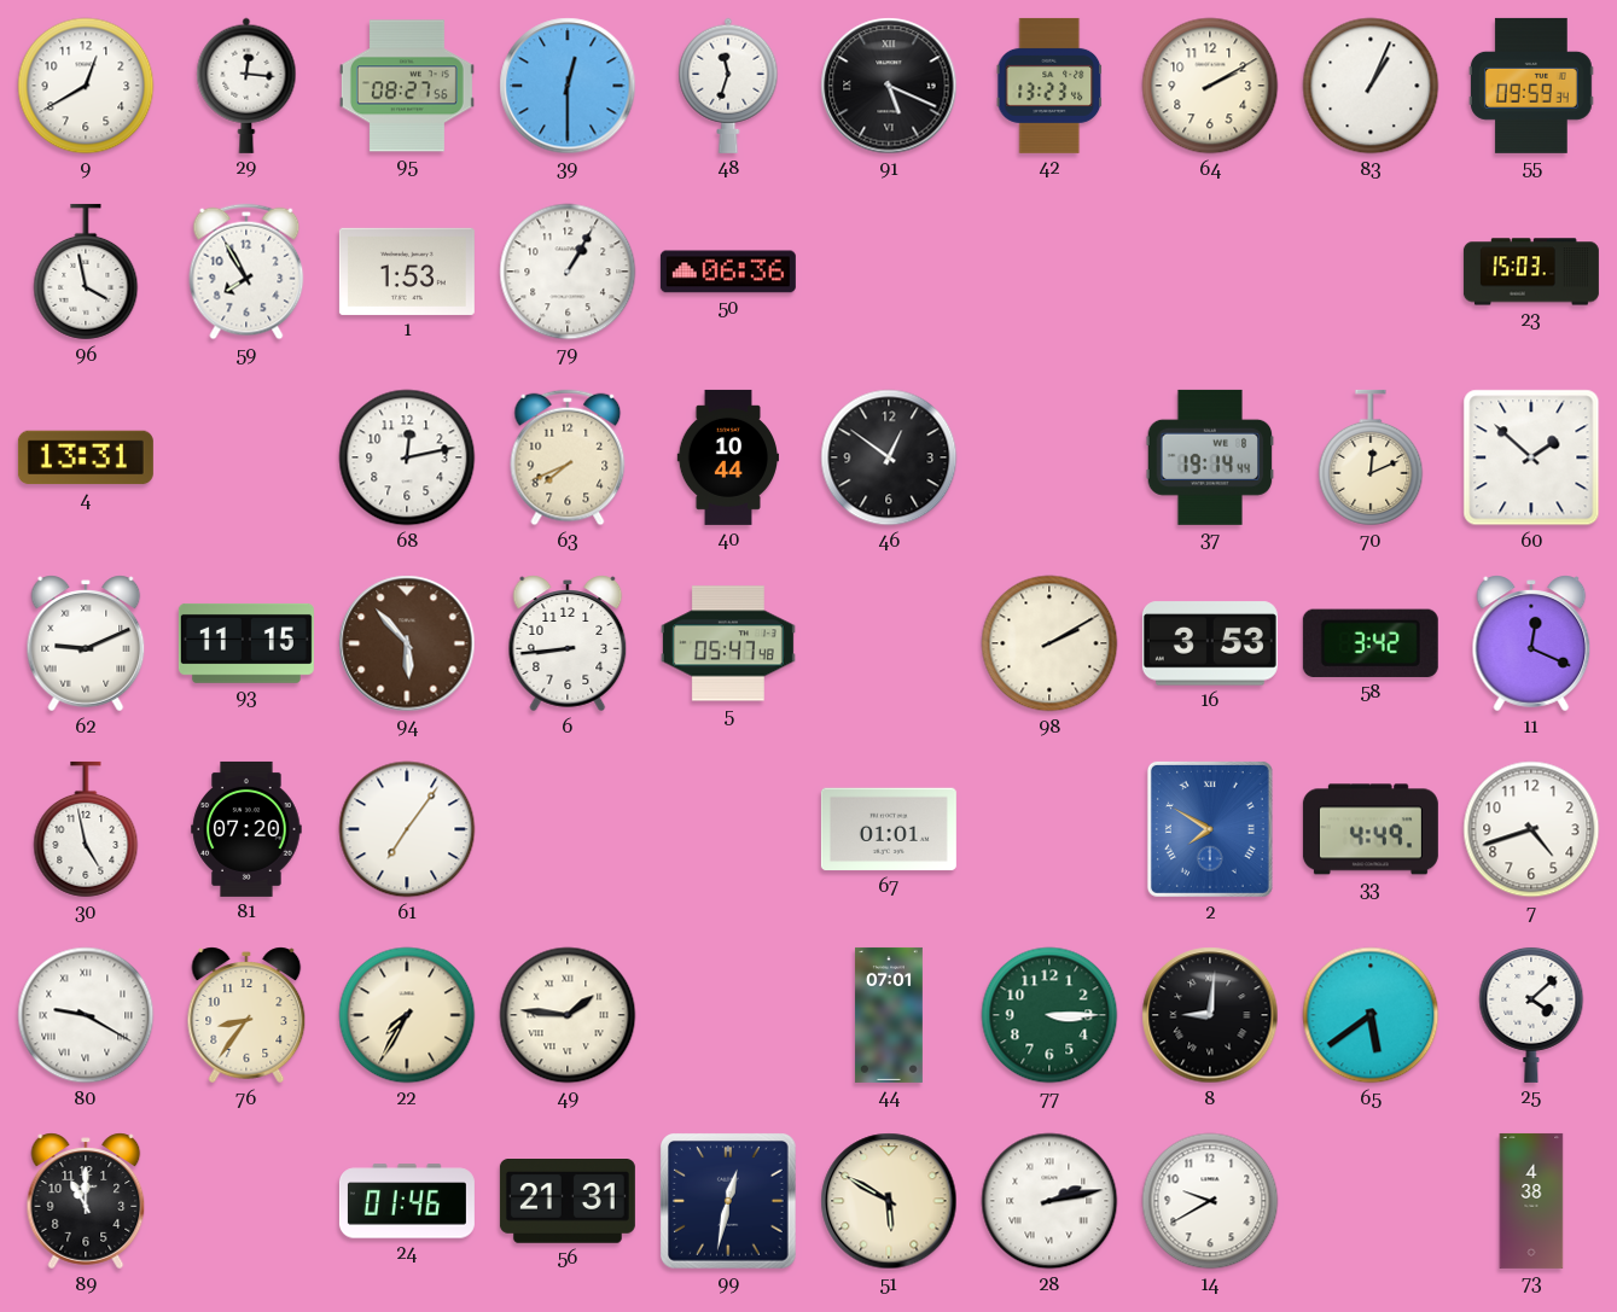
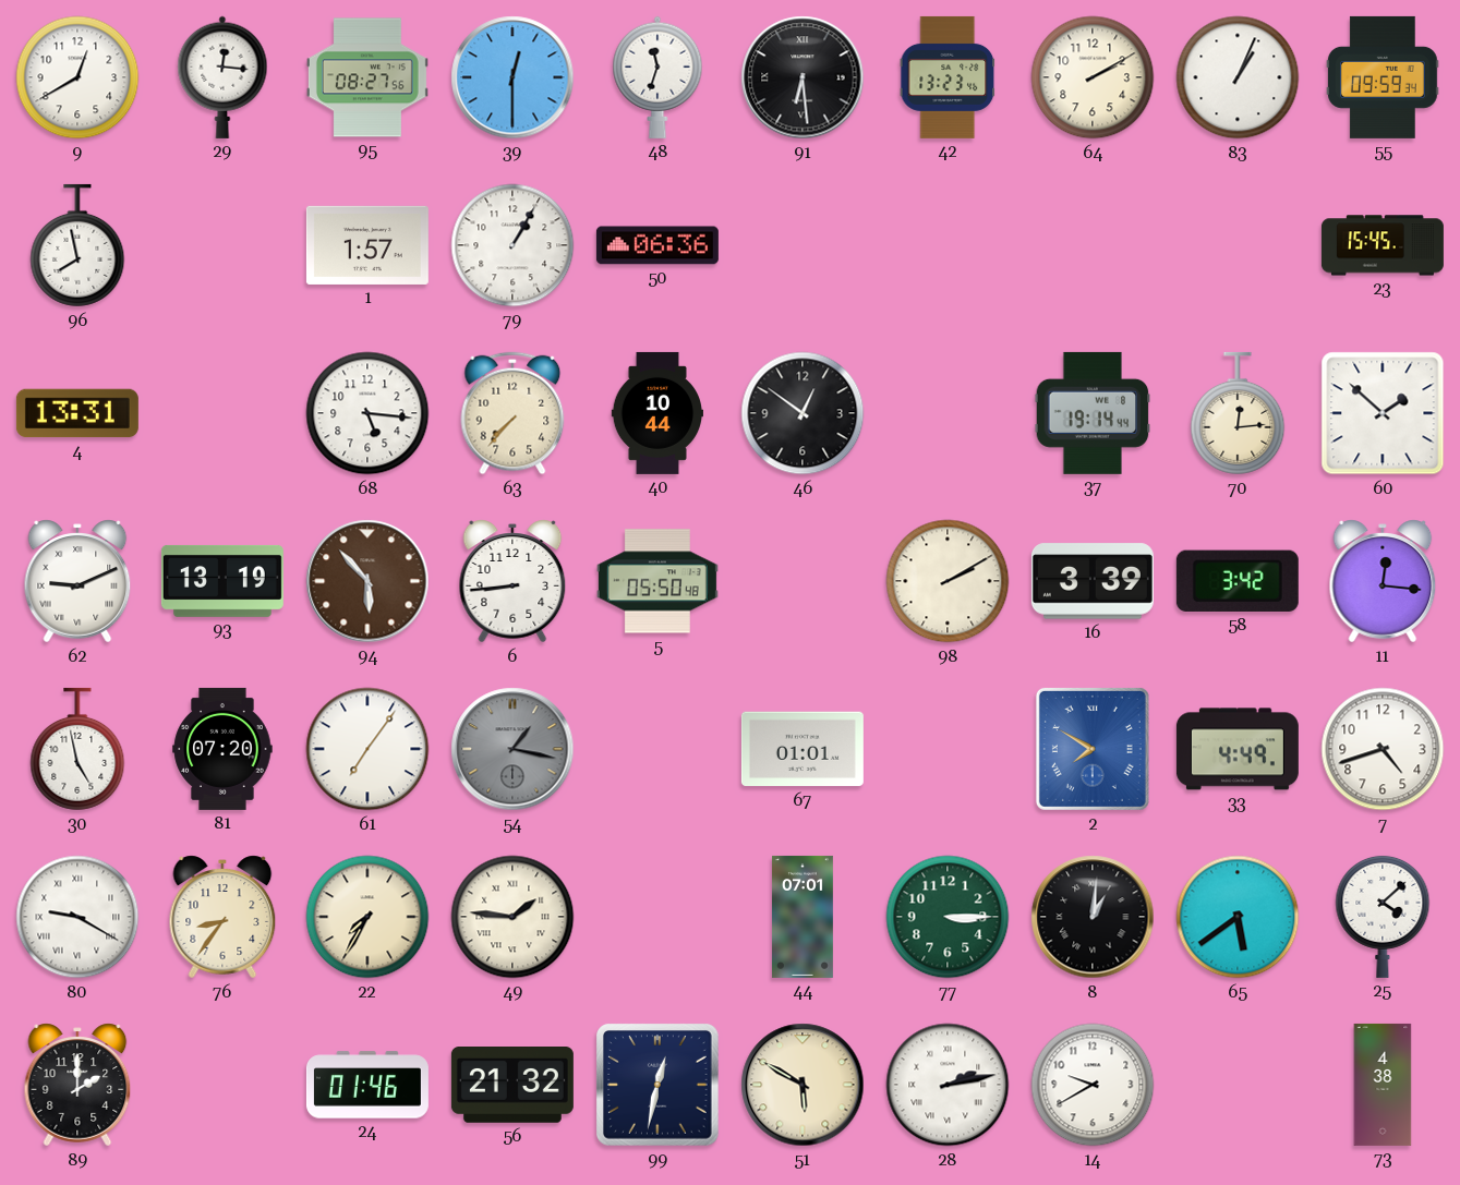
91: 5:19 -> 6:29
96: 3:58 -> 7:58
59: 7:55 -> none
1: 1:53 -> 1:57
23: 15:03 -> 15:45
68: 12:13 -> 5:16
63: 7:41 -> 7:37
70: 12:11 -> 12:14
93: 11:15 -> 13:19
5: 05:47 -> 05:50
16: 3:53 -> 3:39
11: 12:19 -> 12:16
54: none -> 1:17
8: 9:01 -> 1:01
89: 11:00 -> 2:00
56: 21:31 -> 21:32
